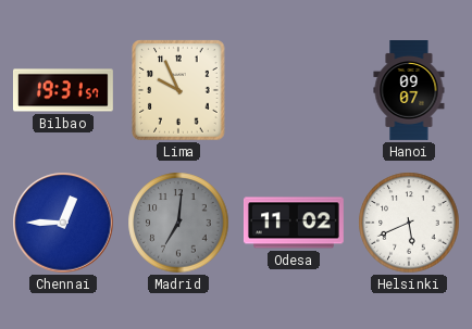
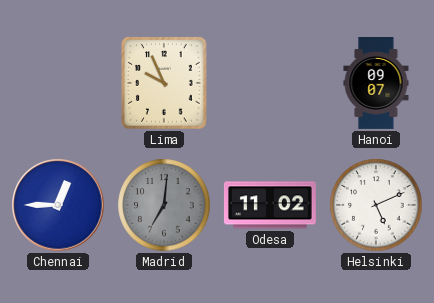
Bilbao: 19:31 -> none
Helsinki: 5:41 -> 5:11
